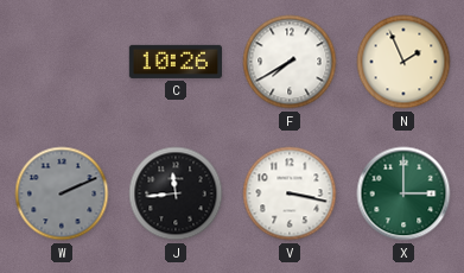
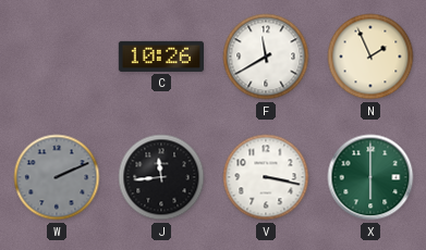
F: 7:40 -> 11:40
X: 3:00 -> 6:00
